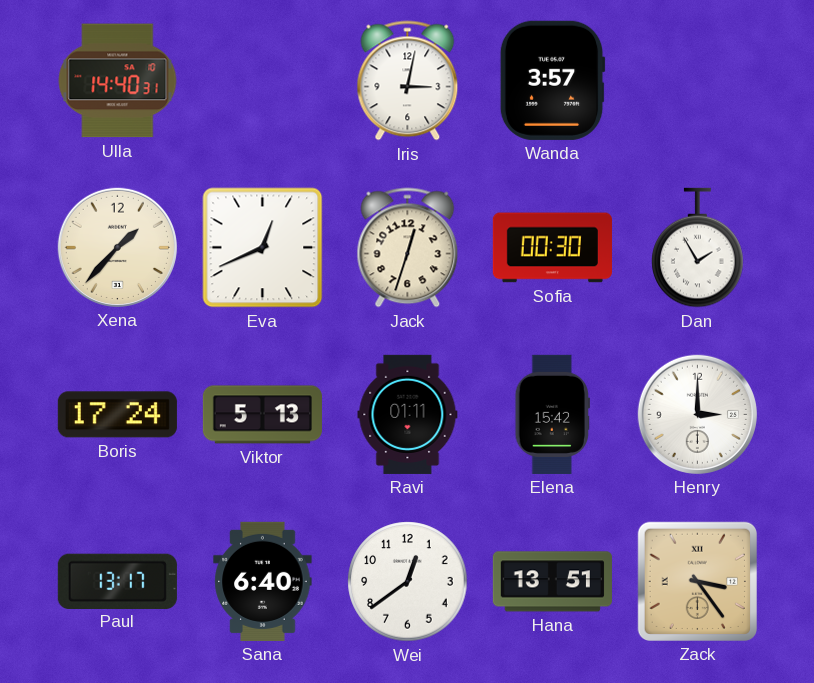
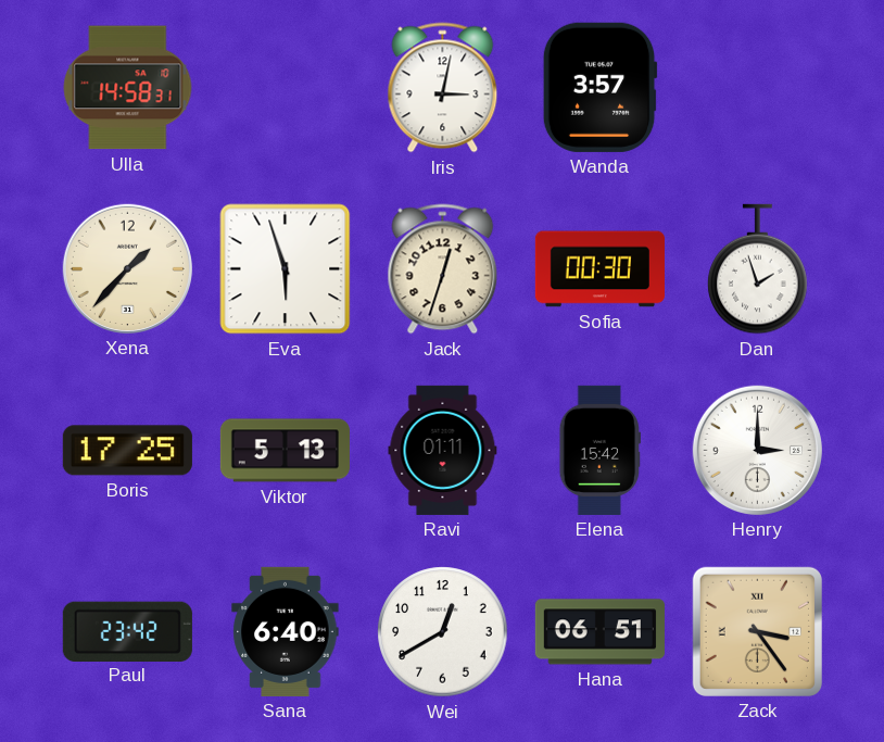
Ulla: 14:40 -> 14:58
Eva: 12:41 -> 5:57
Dan: 1:55 -> 1:57
Boris: 17:24 -> 17:25
Paul: 13:17 -> 23:42
Wei: 12:39 -> 12:40
Hana: 13:51 -> 06:51
